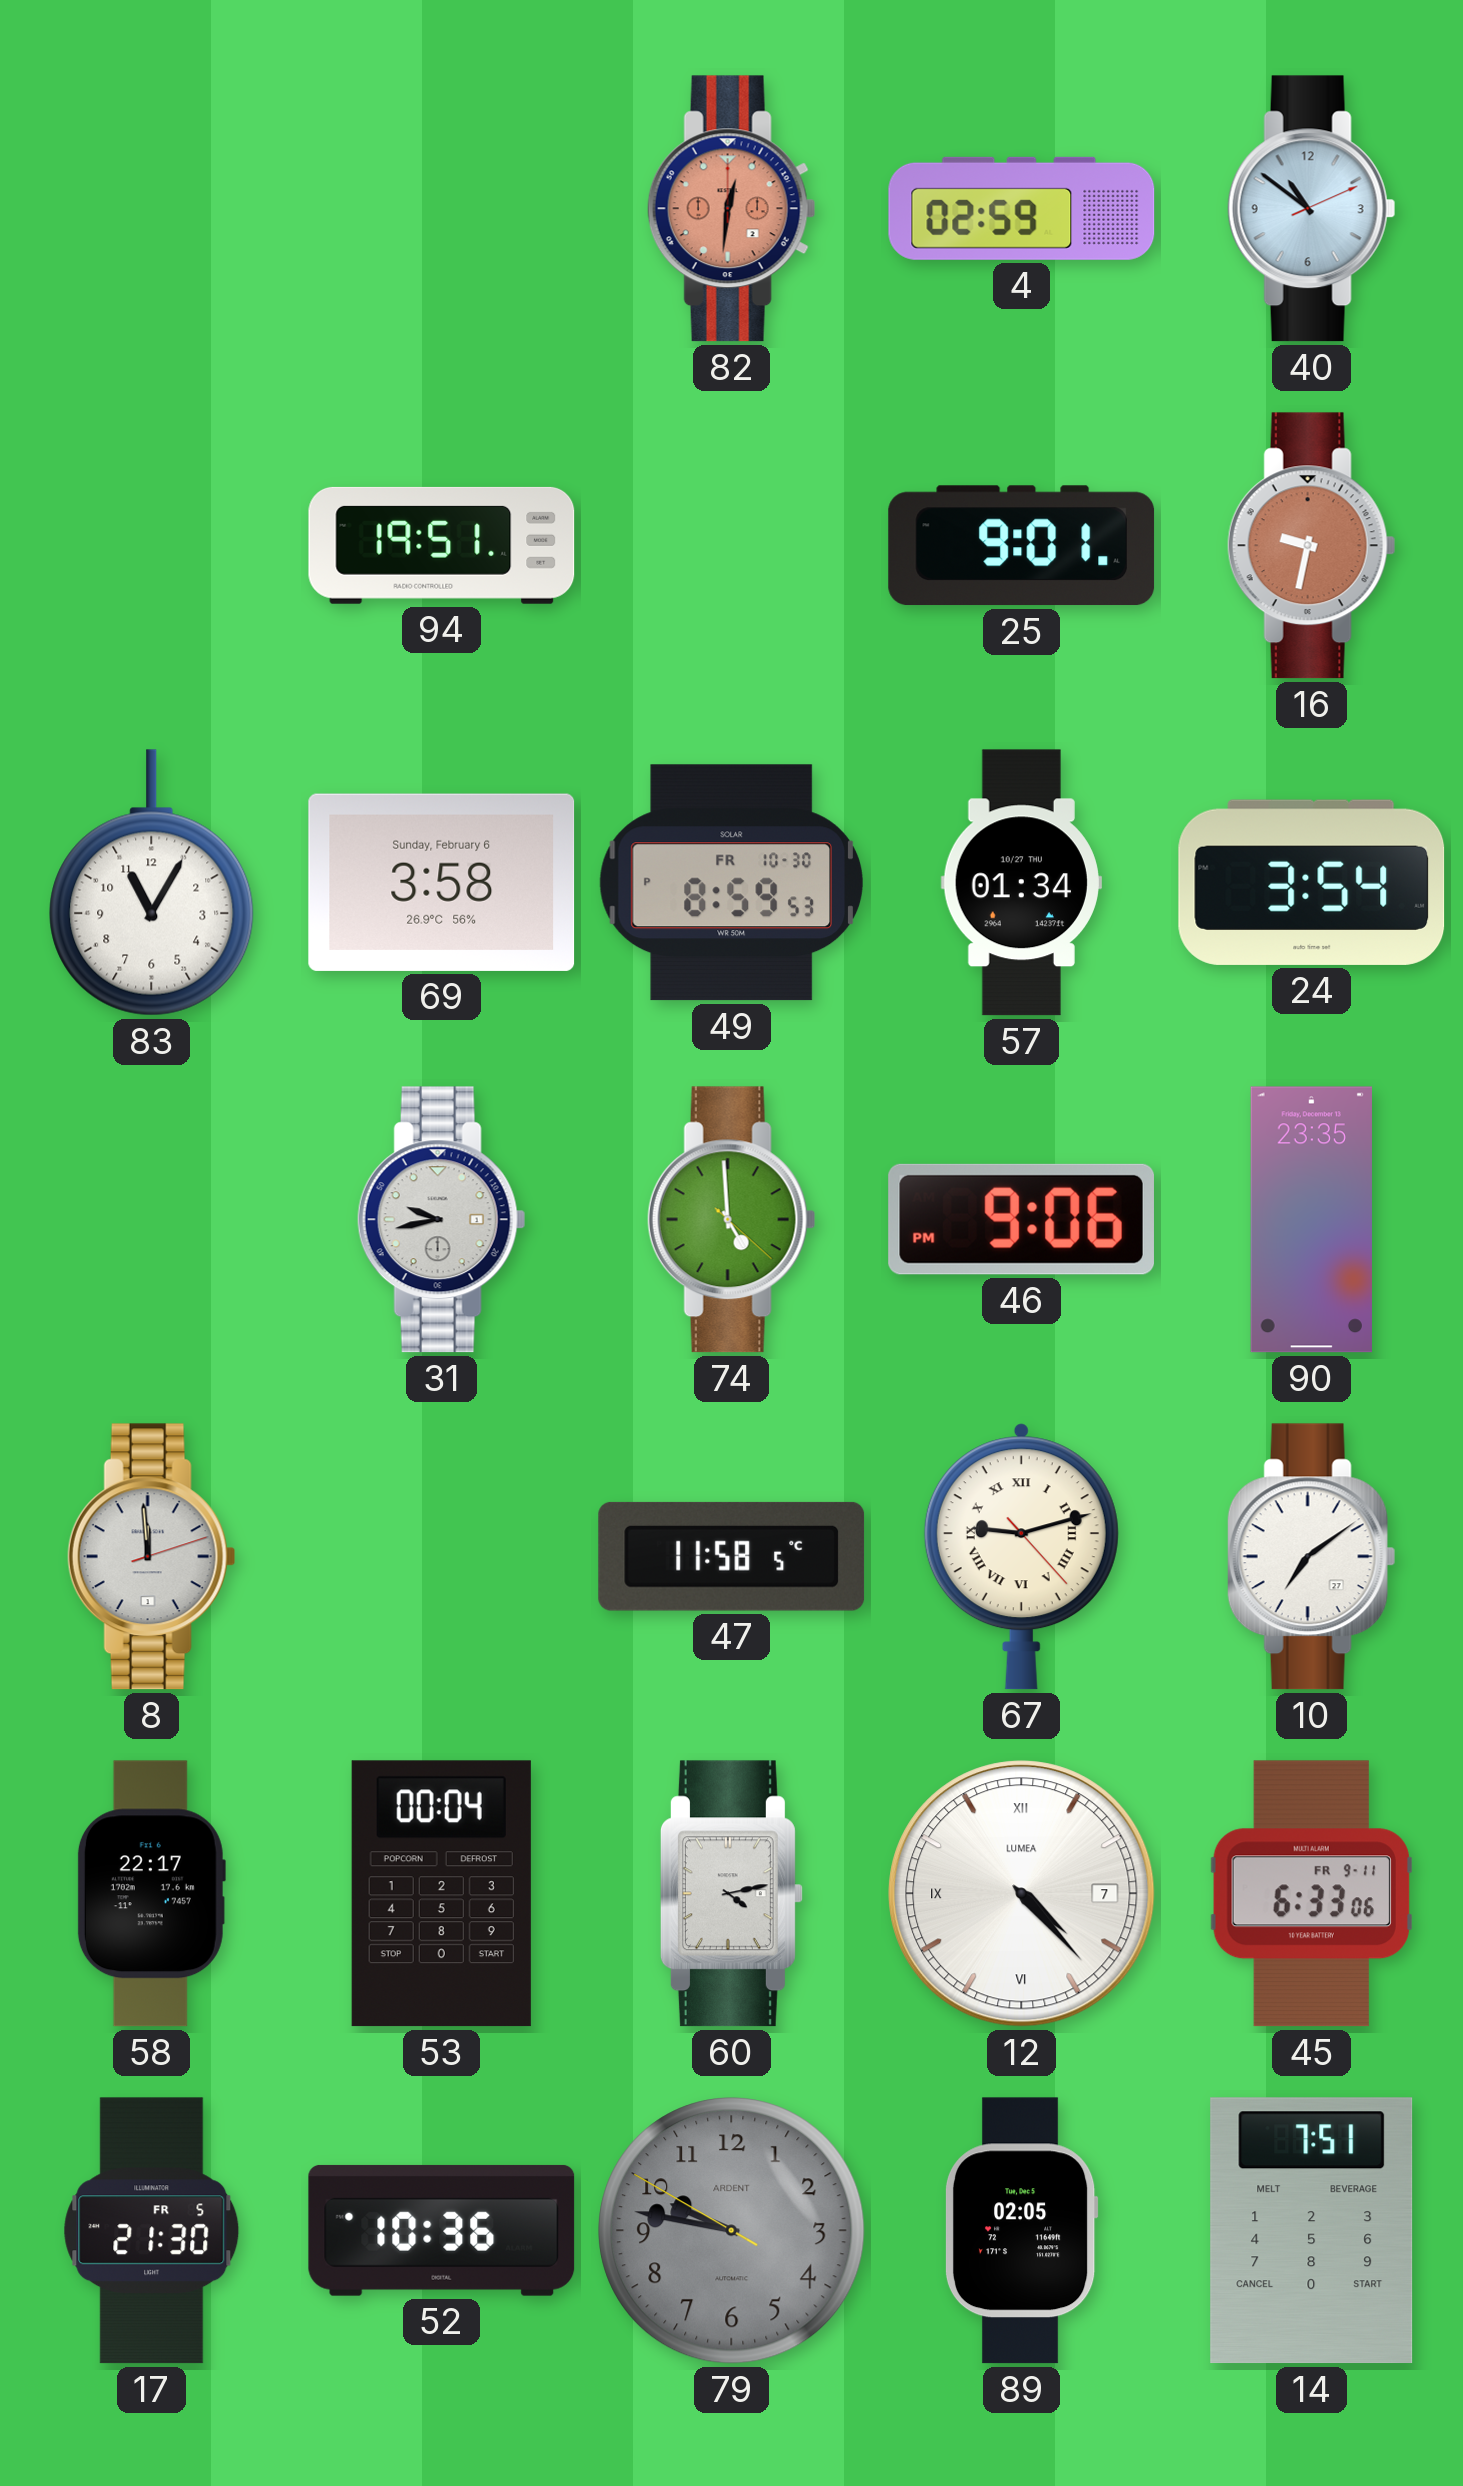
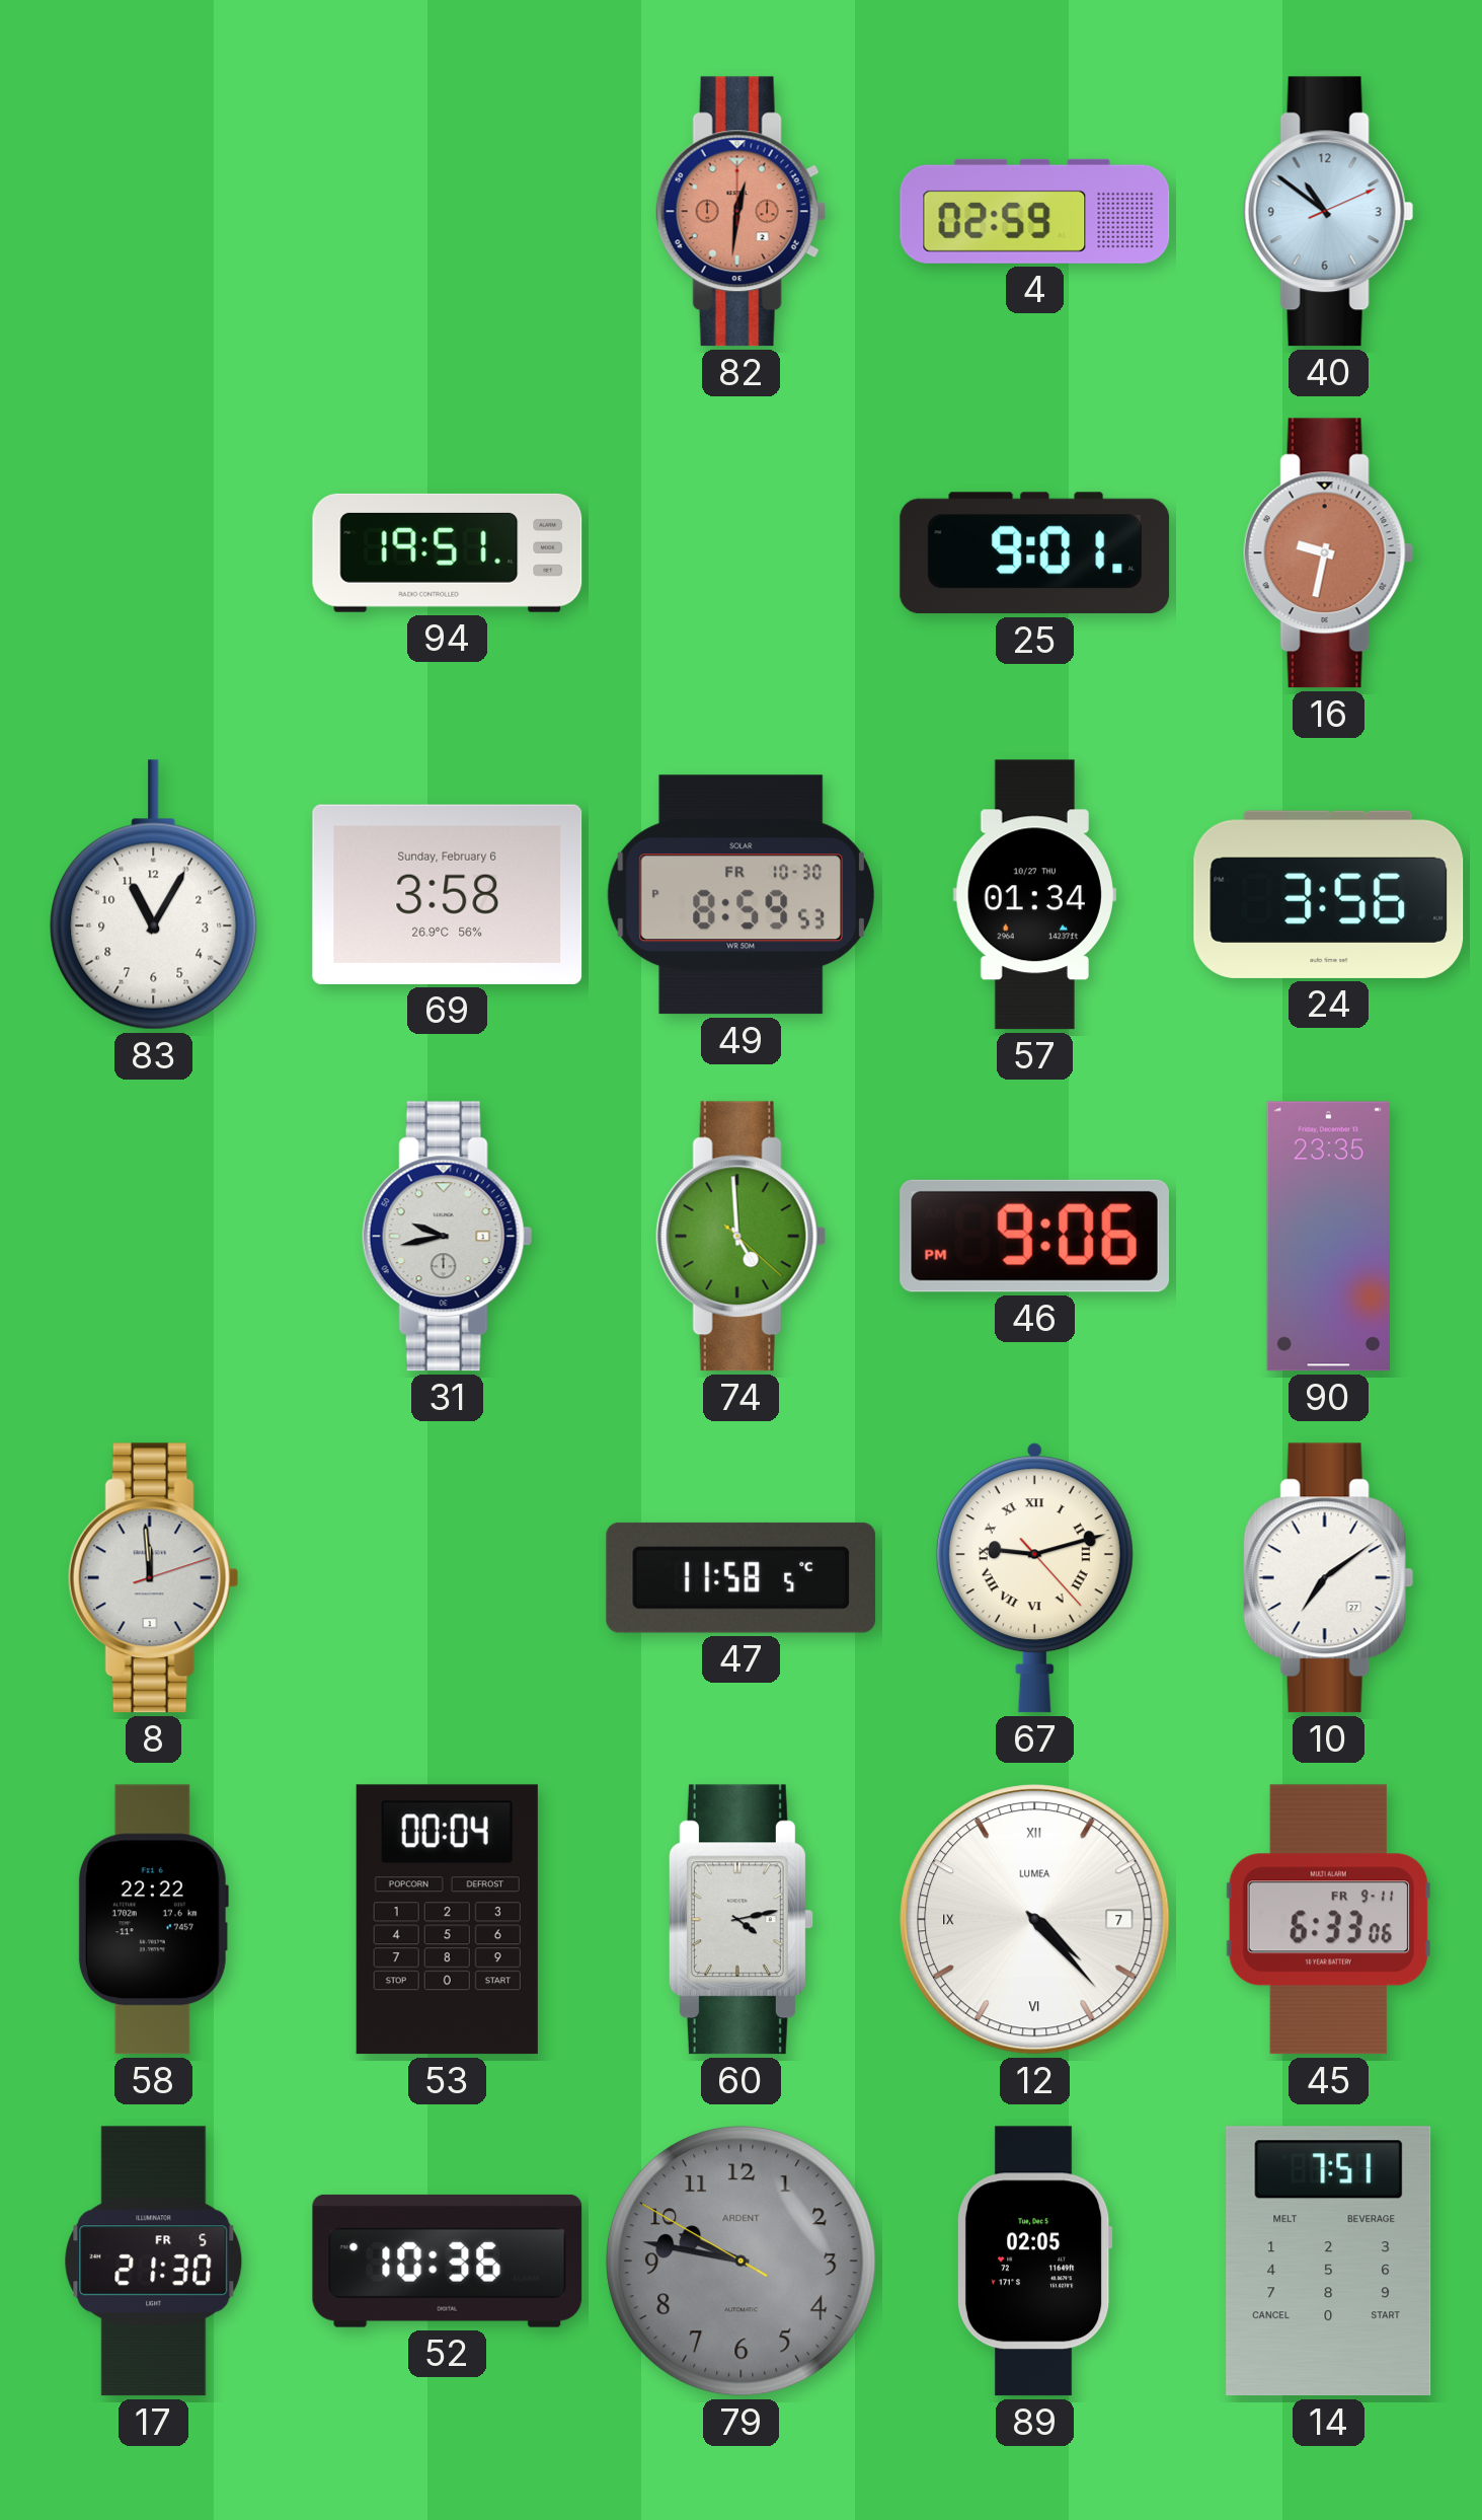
24: 3:54 -> 3:56
58: 22:17 -> 22:22
